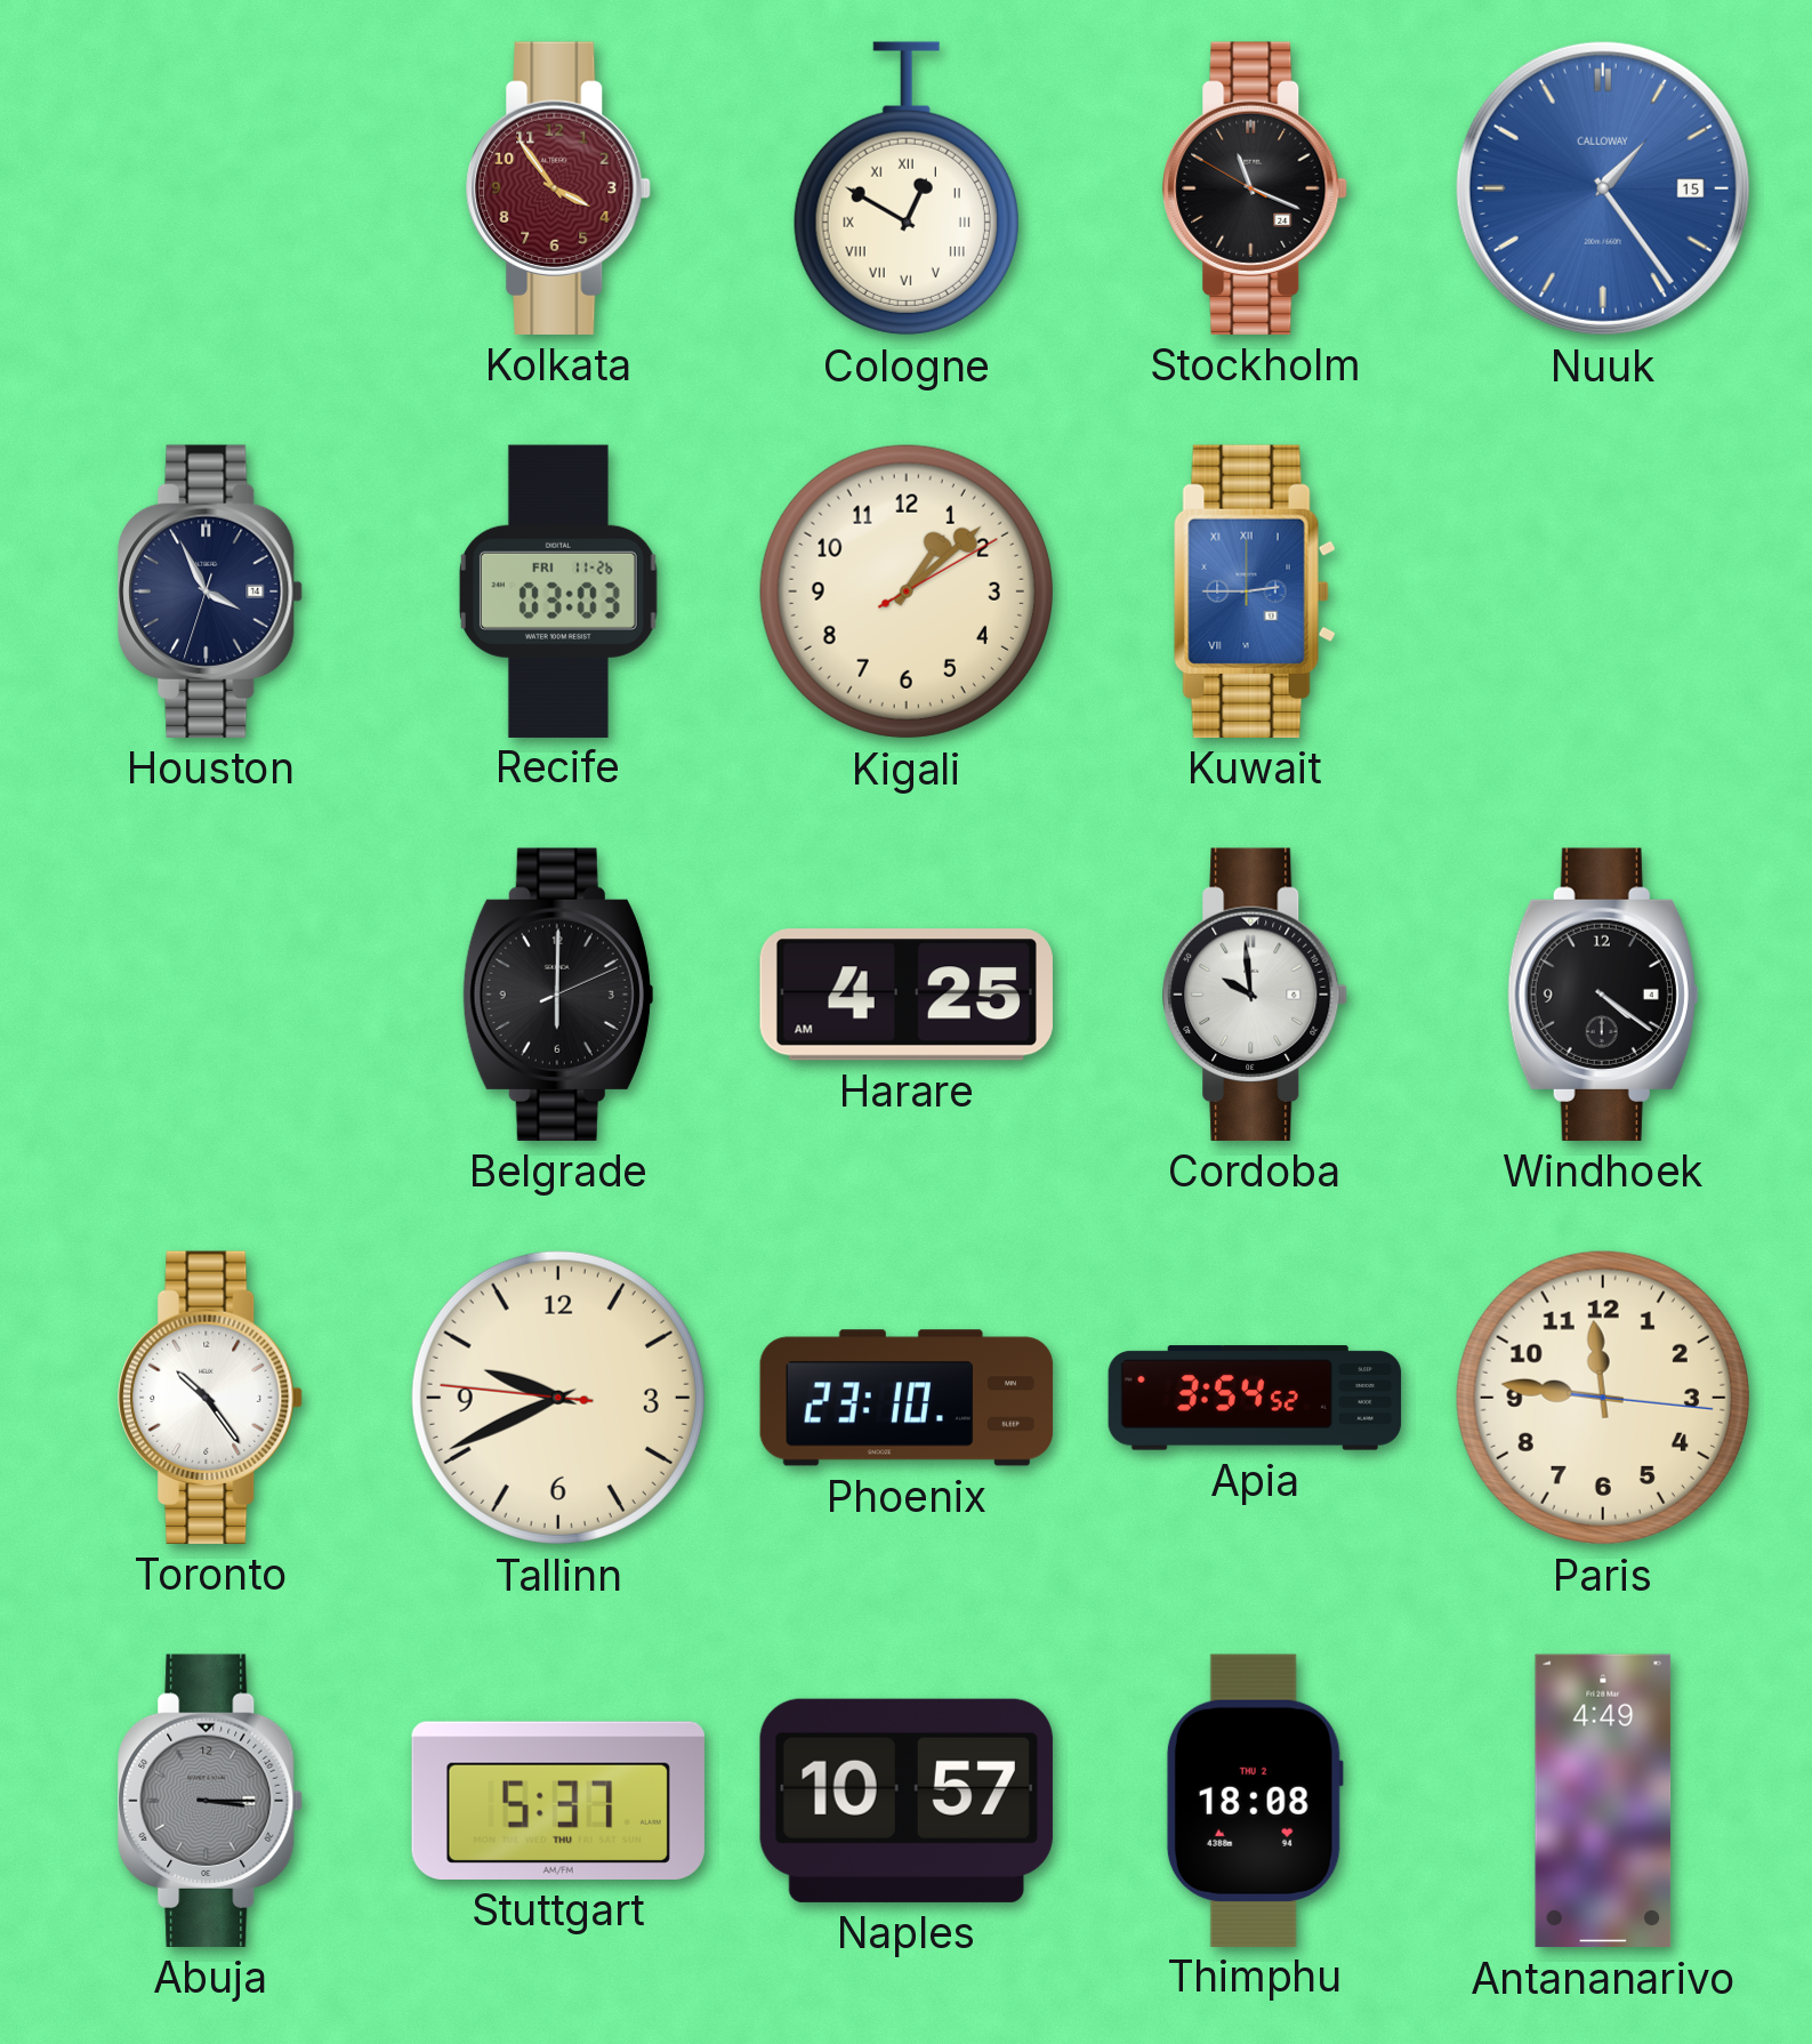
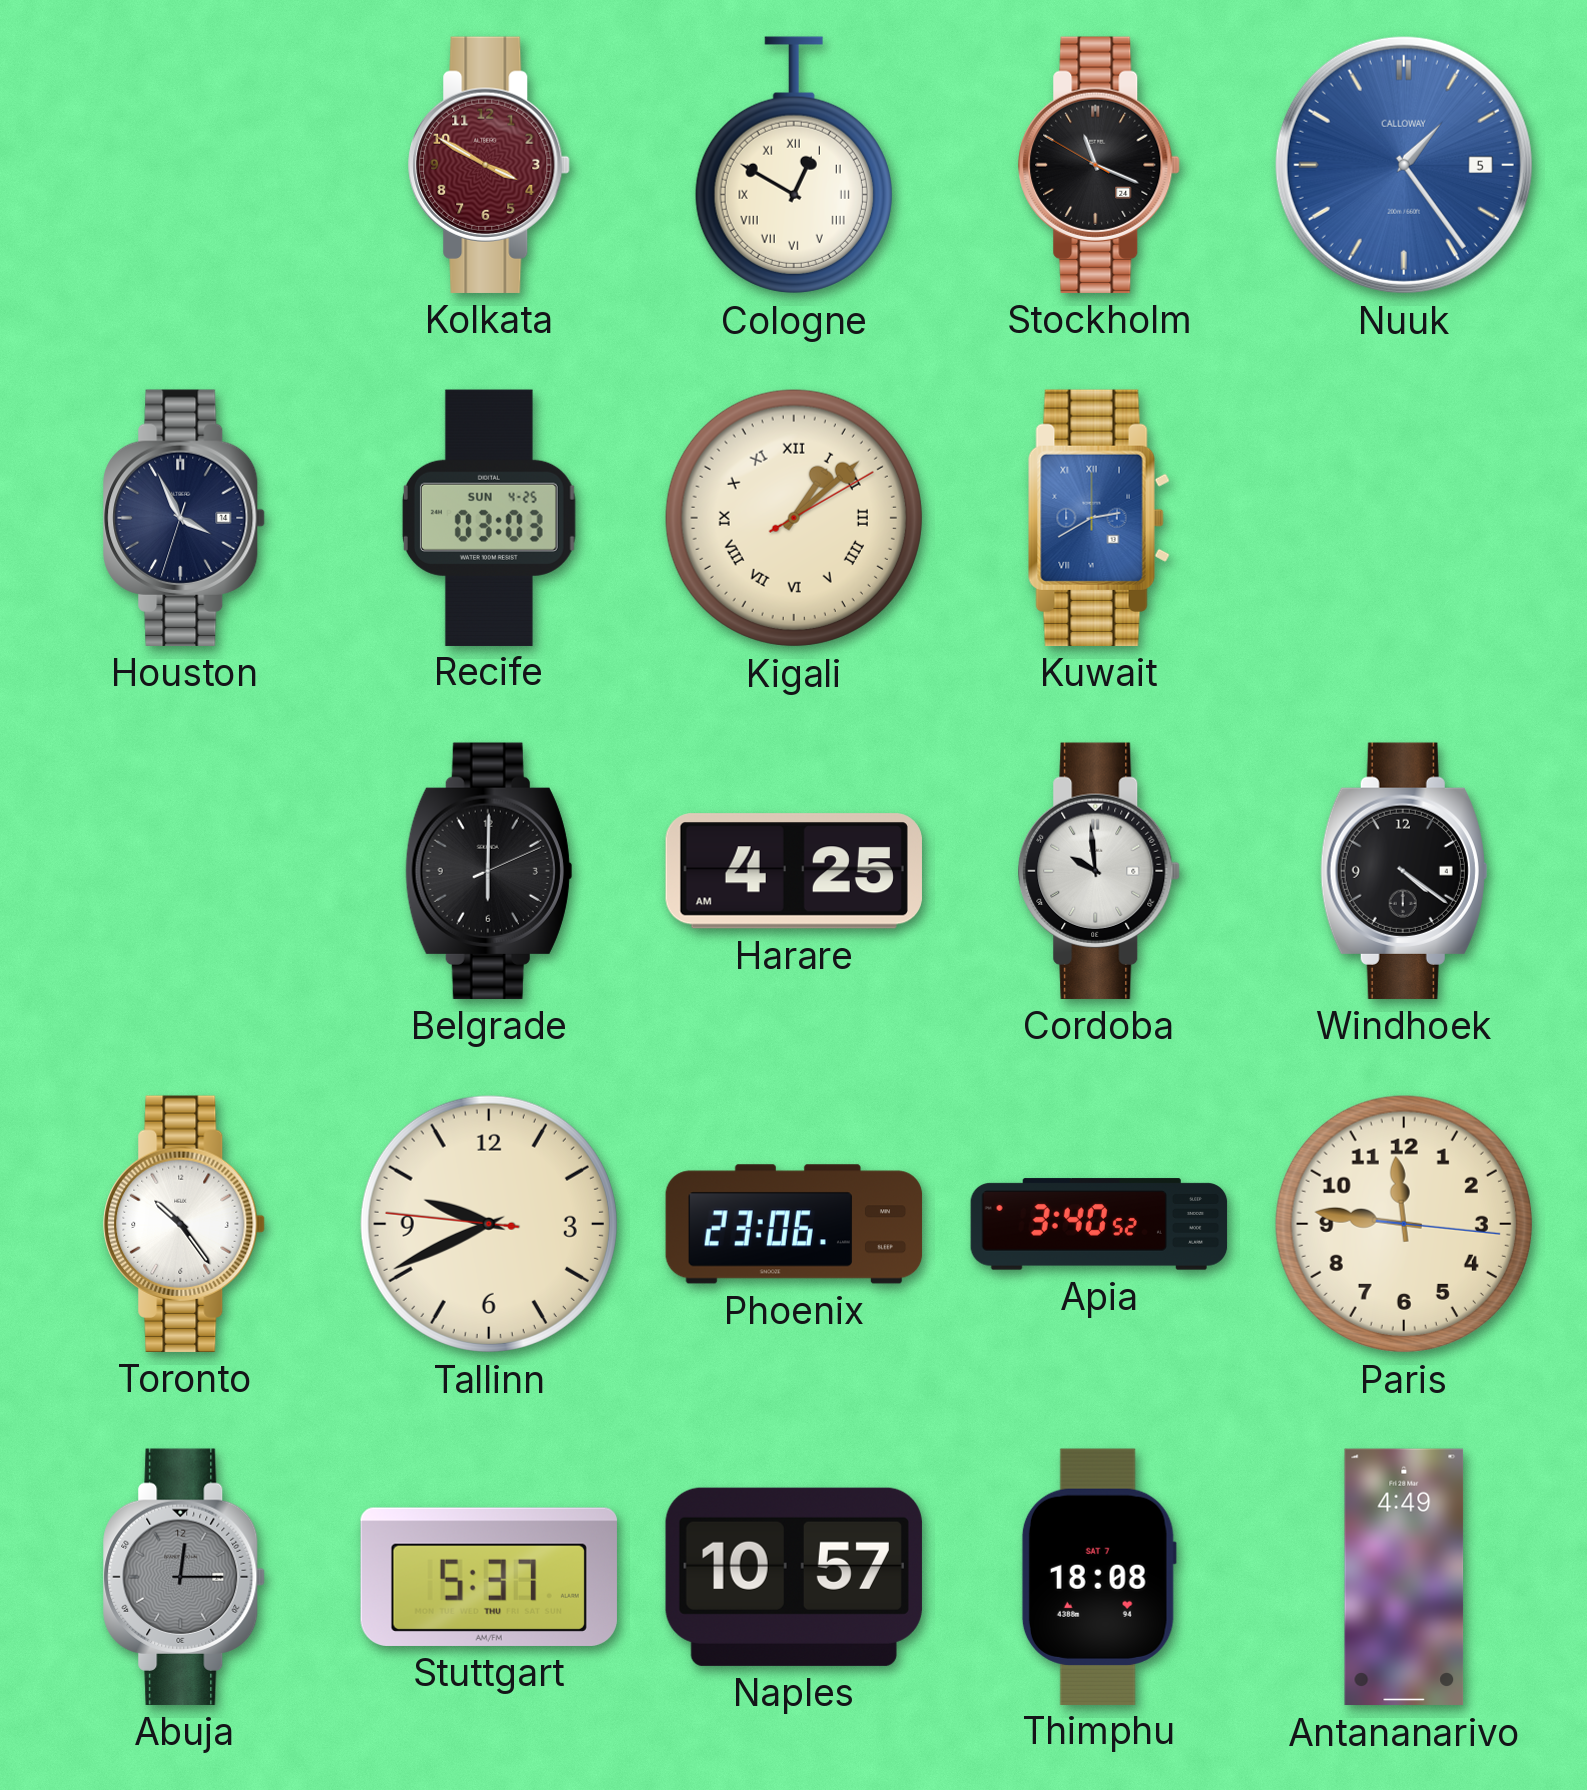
Kolkata: 3:54 -> 3:50
Nuuk date: 15 -> 5
Recife date: FRI 11-26 -> SUN 4-25
Kigali numerals: Arabic -> Roman
Kuwait: 2:45 -> 2:40
Phoenix: 23:10 -> 23:06
Apia: 3:54 -> 3:40
Abuja: 3:15 -> 12:15
Thimphu date: THU 2 -> SAT 7
